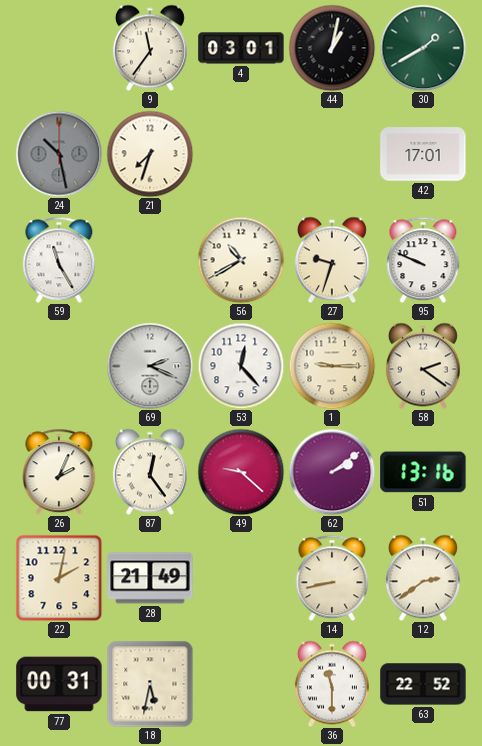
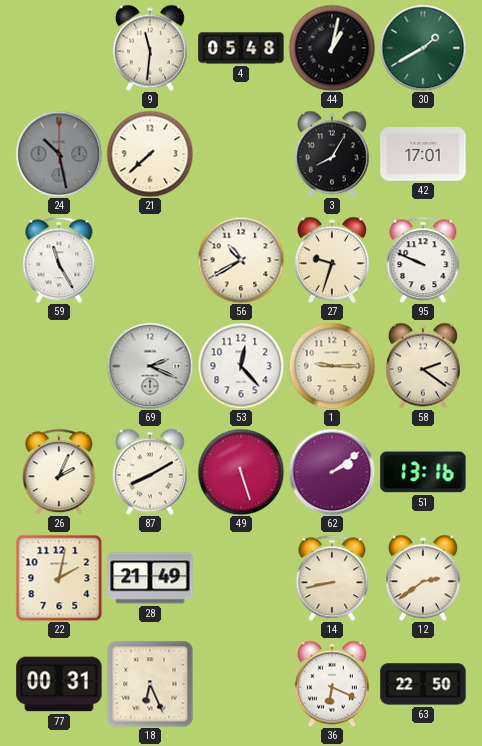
9: 11:36 -> 11:31
4: 03:01 -> 05:48
21: 7:33 -> 7:38
3: none -> 8:05
87: 12:24 -> 8:10
49: 9:22 -> 5:27
18: 5:32 -> 6:26
36: 11:30 -> 6:19
63: 22:52 -> 22:50
